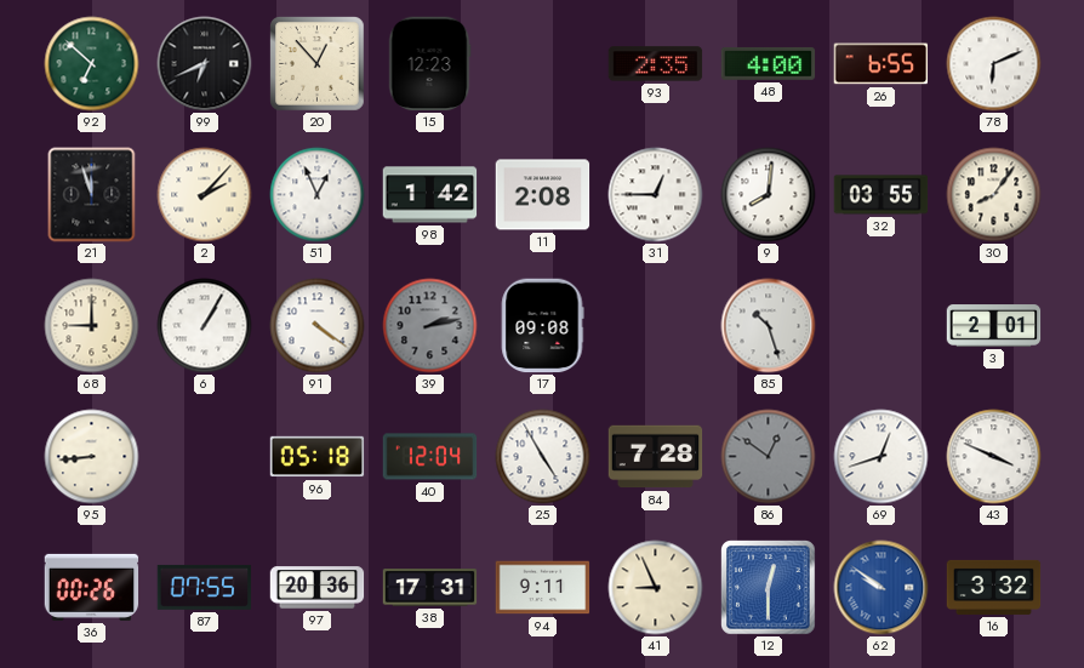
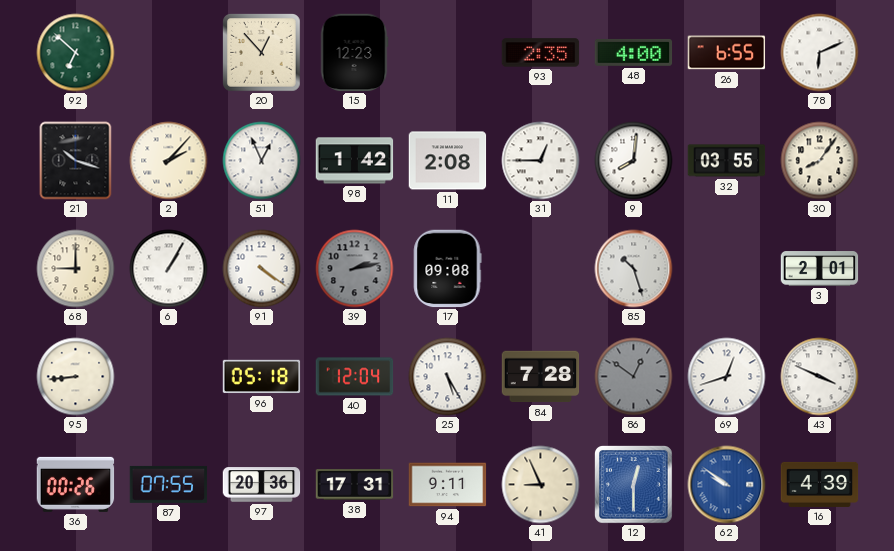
99: 6:41 -> none
21: 11:57 -> 10:18
25: 4:55 -> 5:25
16: 3:32 -> 4:39
